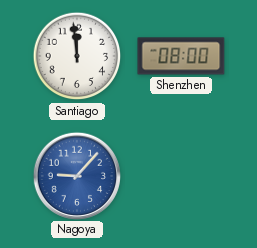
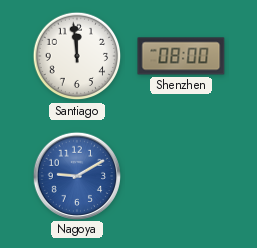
Nagoya: 9:07 -> 9:10
